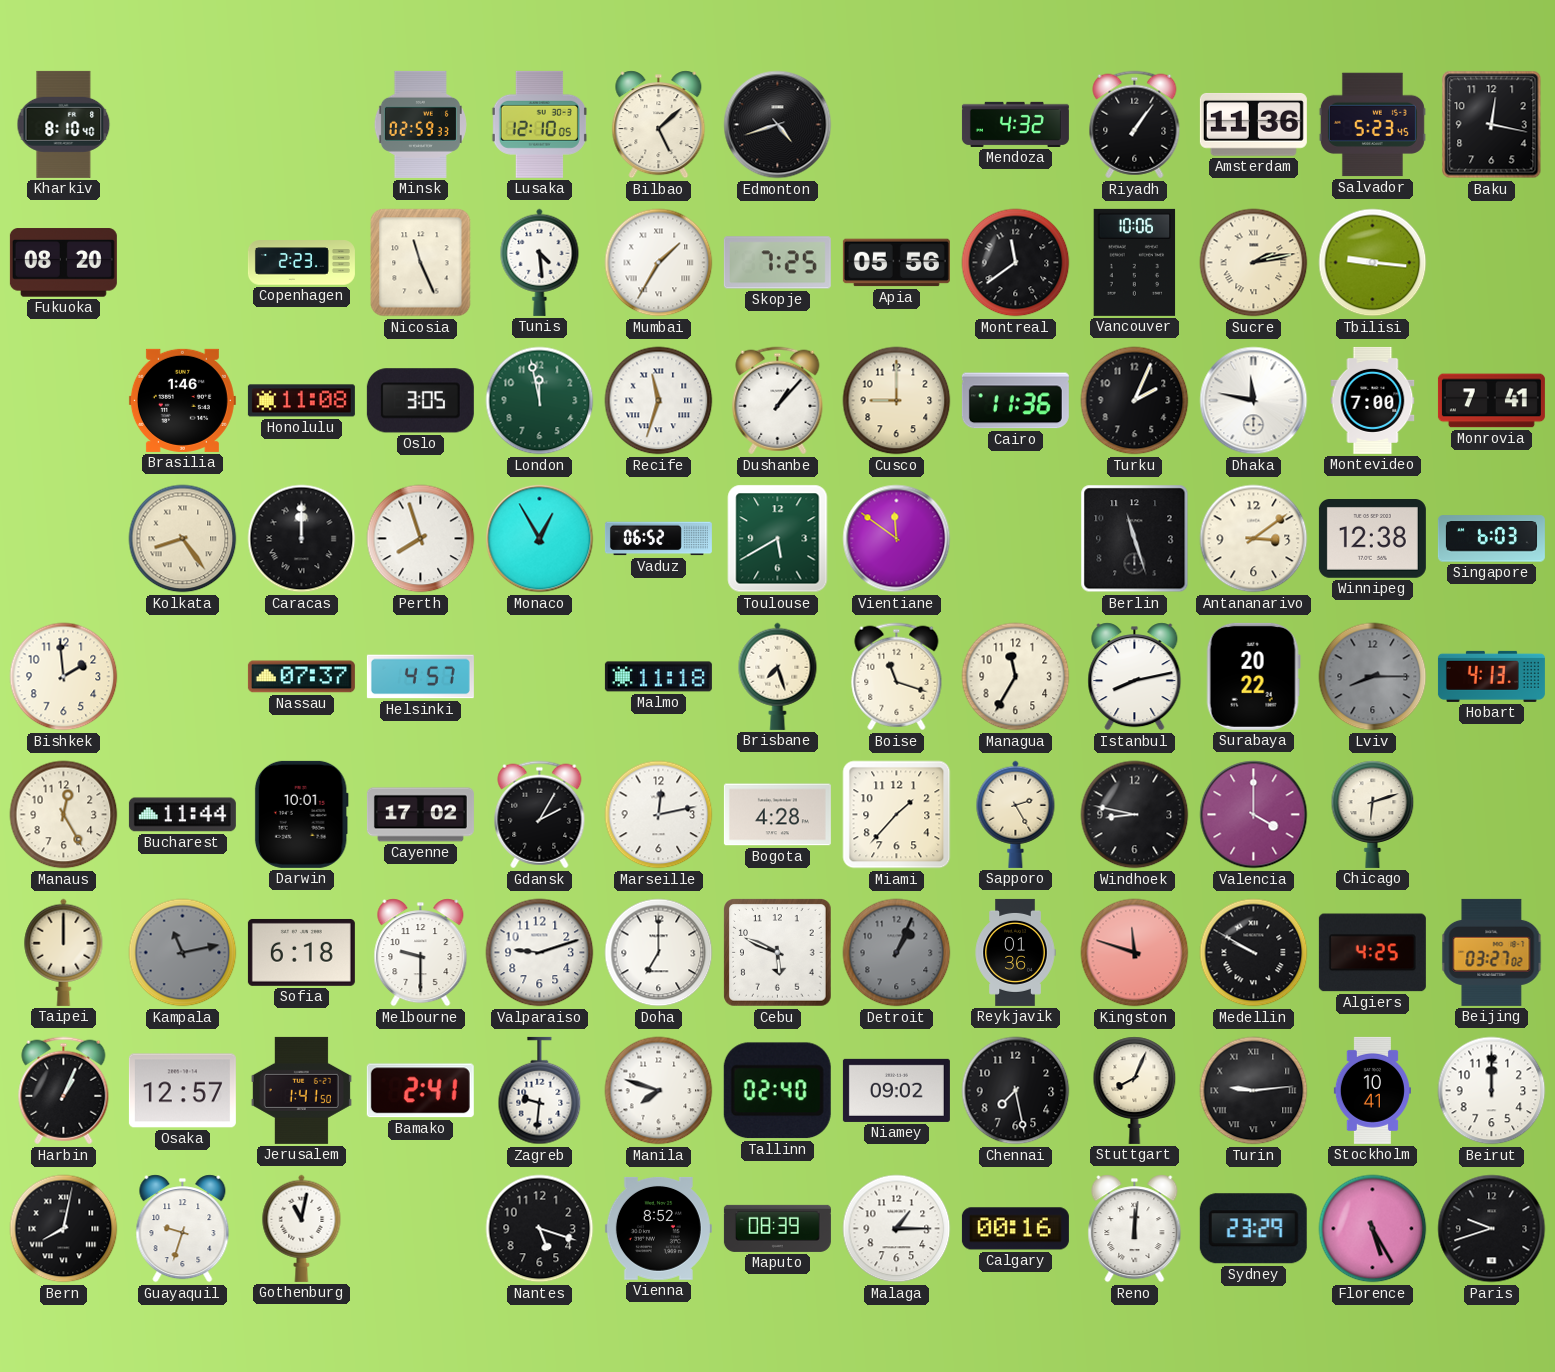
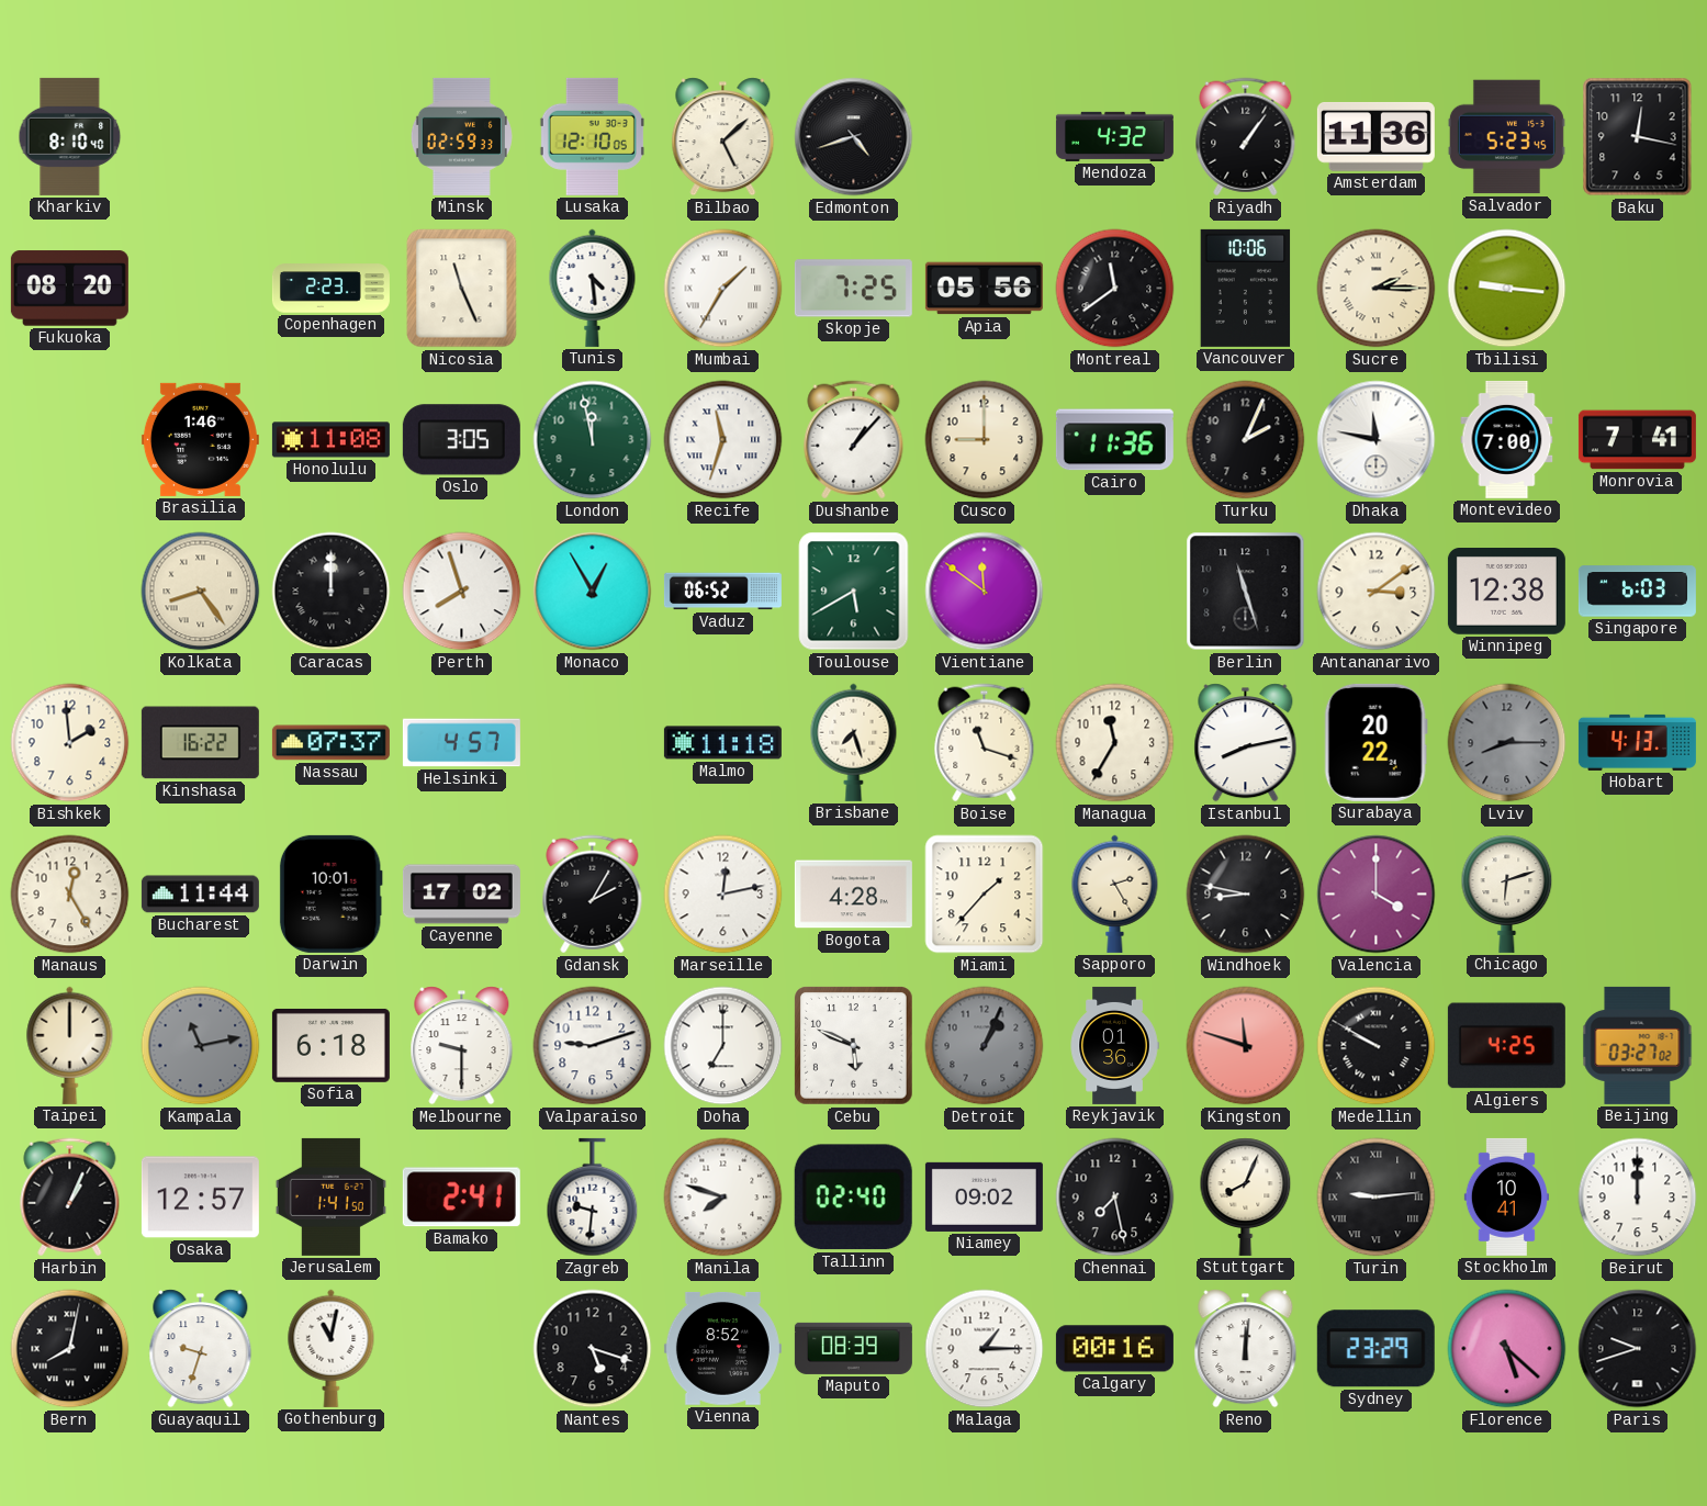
Sucre: 2:13 -> 2:15
Kinshasa: none -> 16:22
Florence: 5:25 -> 5:22
